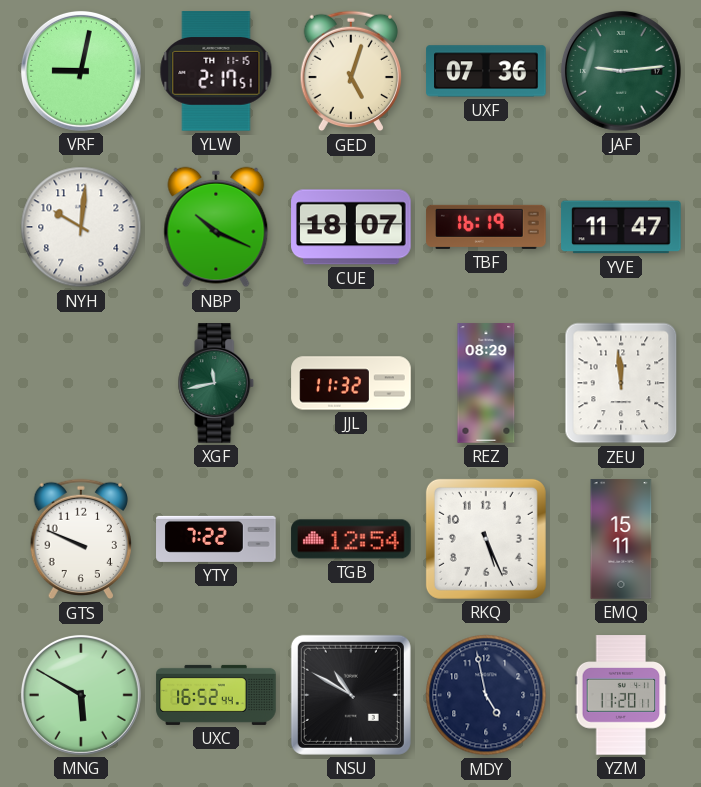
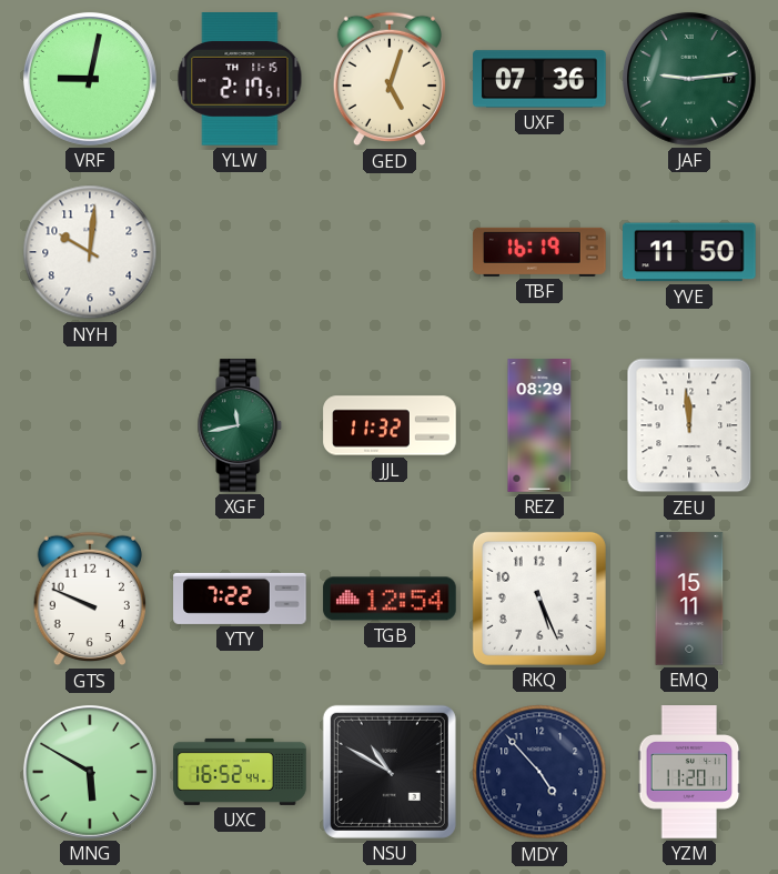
NBP: 10:19 -> none
CUE: 18:07 -> none
YVE: 11:47 -> 11:50
MDY: 4:58 -> 4:53
